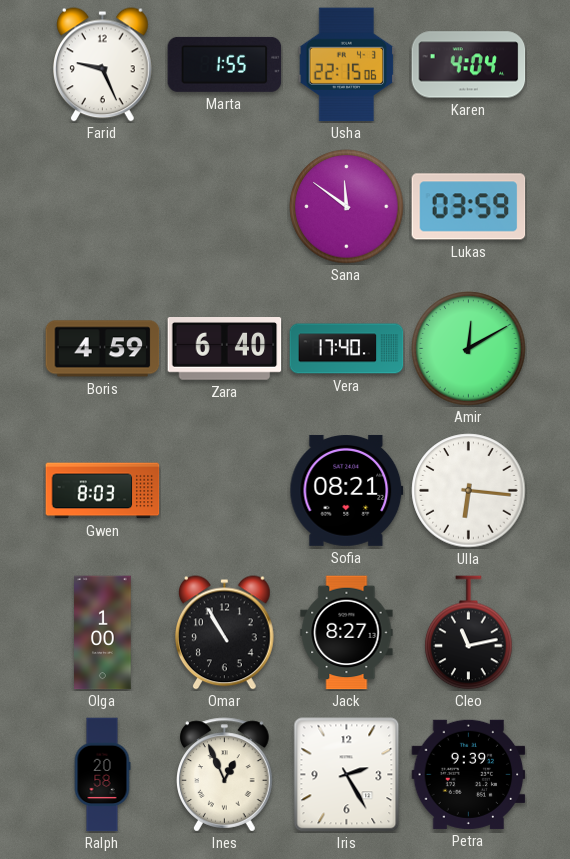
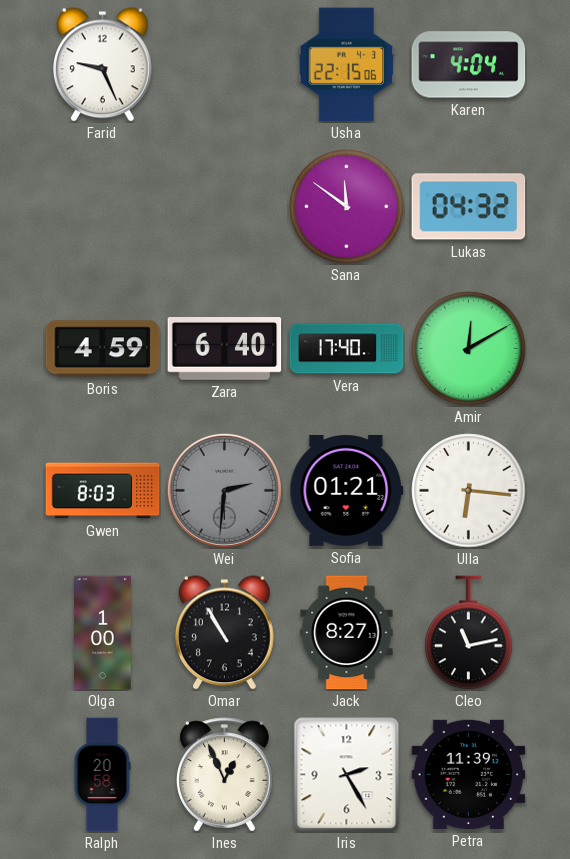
Marta: 1:55 -> none
Lukas: 03:59 -> 04:32
Wei: none -> 2:31
Sofia: 08:21 -> 01:21
Petra: 9:39 -> 11:39
